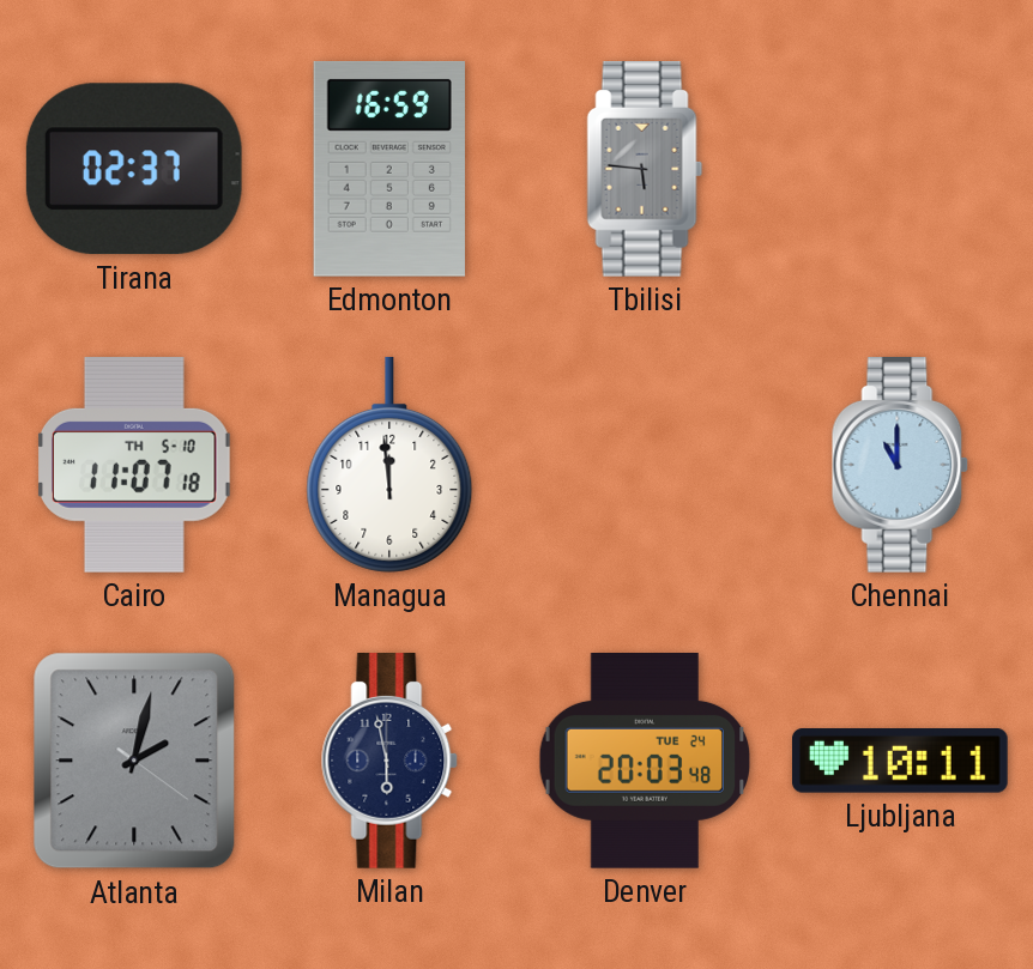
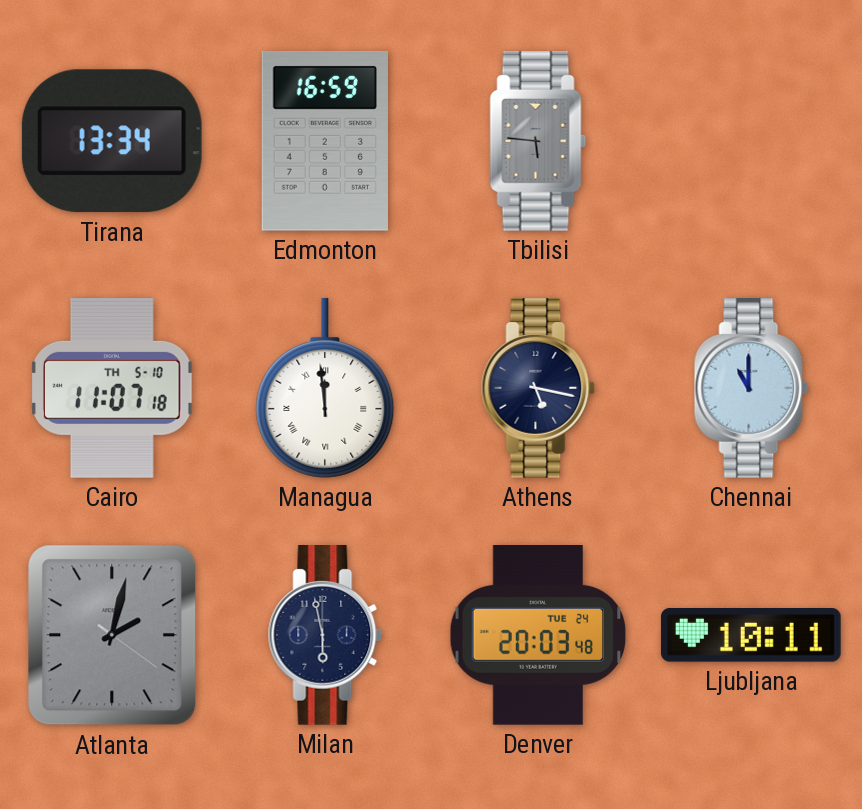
Tirana: 02:37 -> 13:34
Managua numerals: Arabic -> Roman
Athens: none -> 5:17
